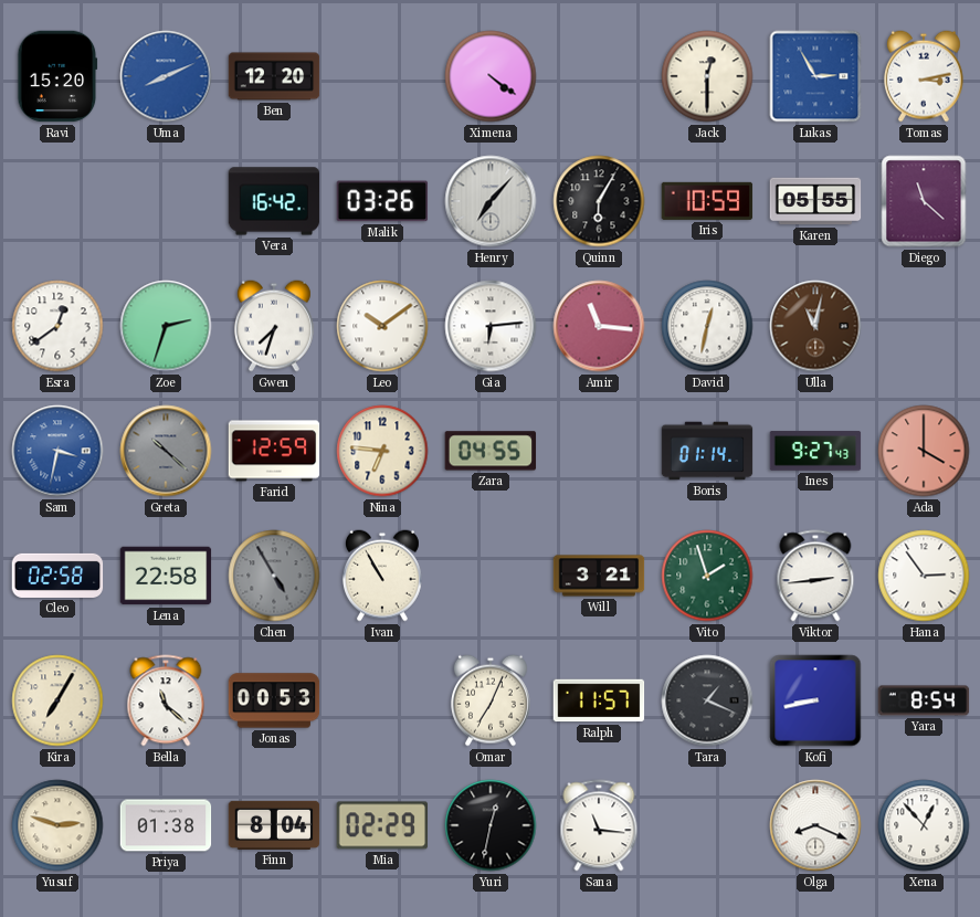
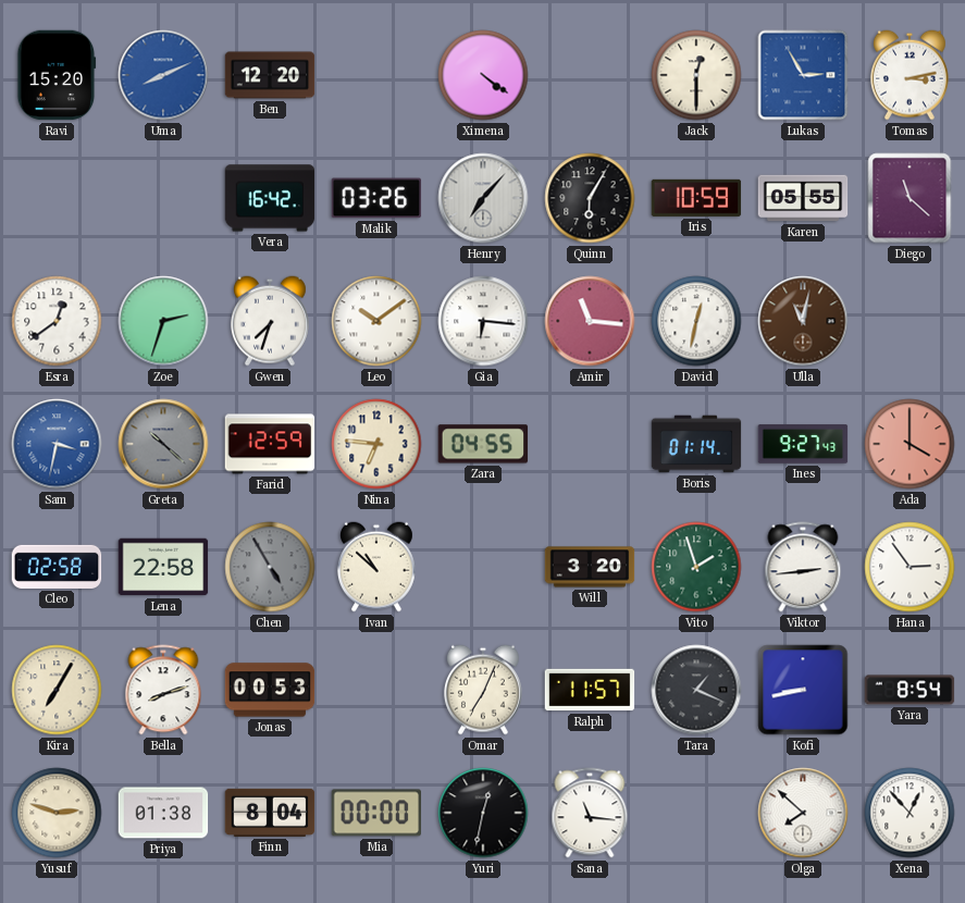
Gia: 6:14 -> 6:16
Ivan: 10:55 -> 10:52
Will: 3:21 -> 3:20
Bella: 11:22 -> 8:12
Mia: 02:29 -> 00:00
Olga: 8:19 -> 7:52
